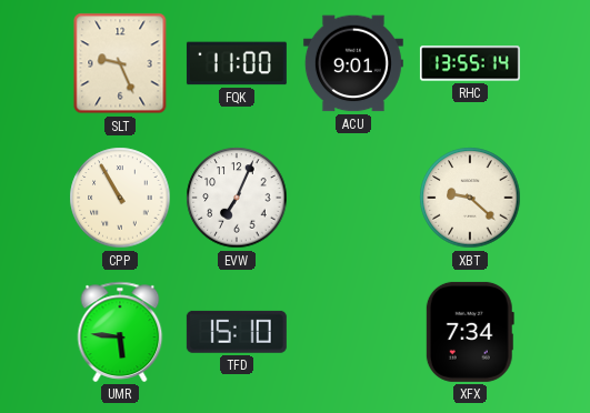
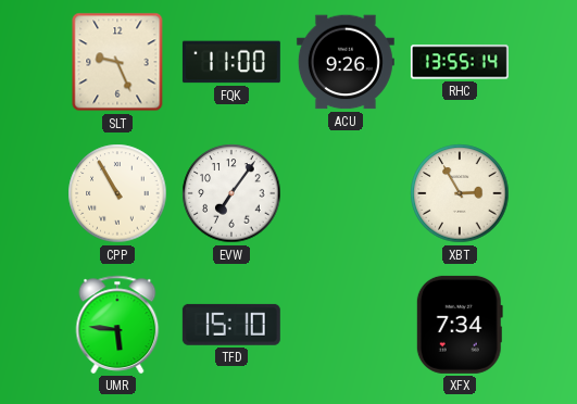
ACU: 9:01 -> 9:26
EVW: 7:04 -> 7:06
XBT: 9:22 -> 2:55
